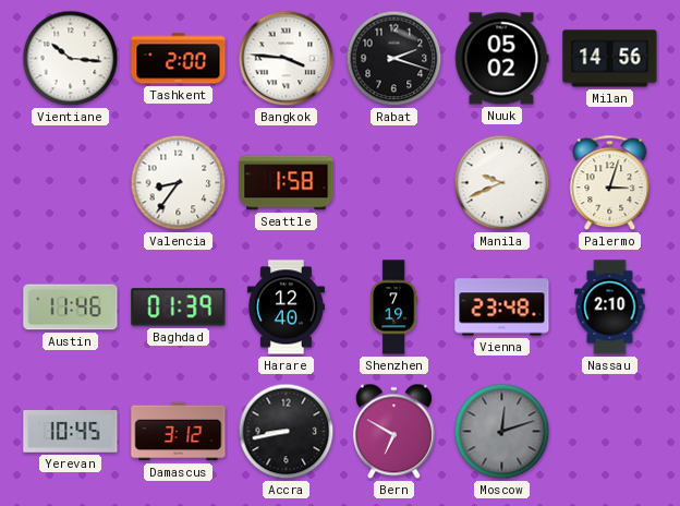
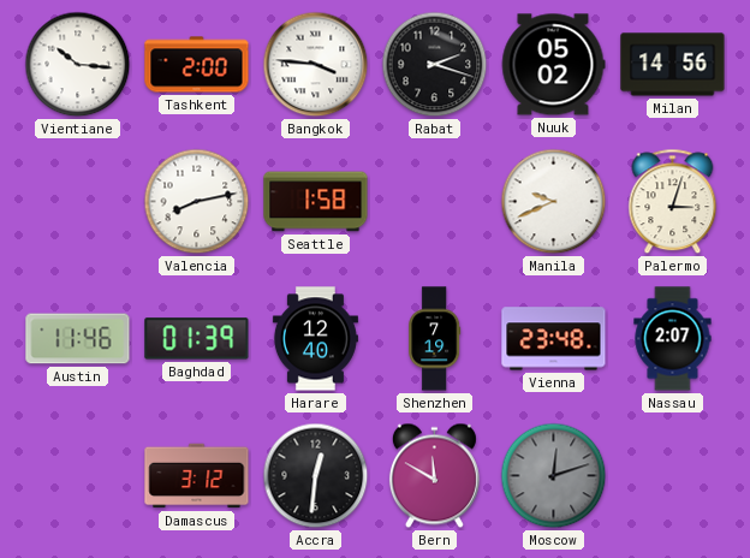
Valencia: 8:36 -> 8:13
Nassau: 2:10 -> 2:07
Yerevan: 10:45 -> none
Accra: 8:43 -> 12:31
Bern: 6:50 -> 11:50
